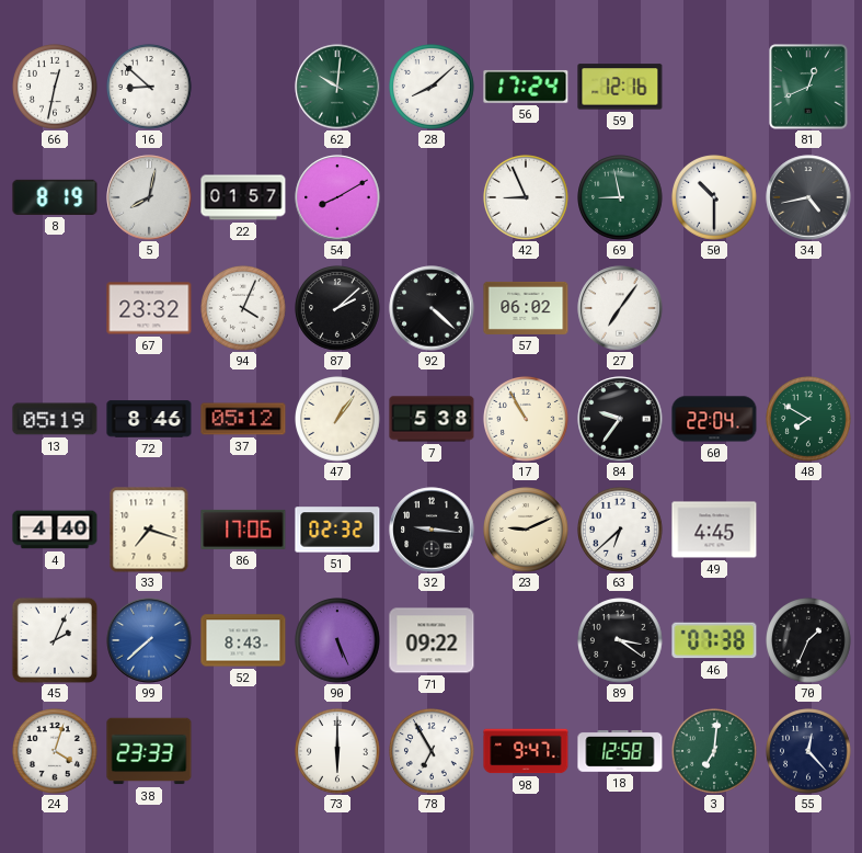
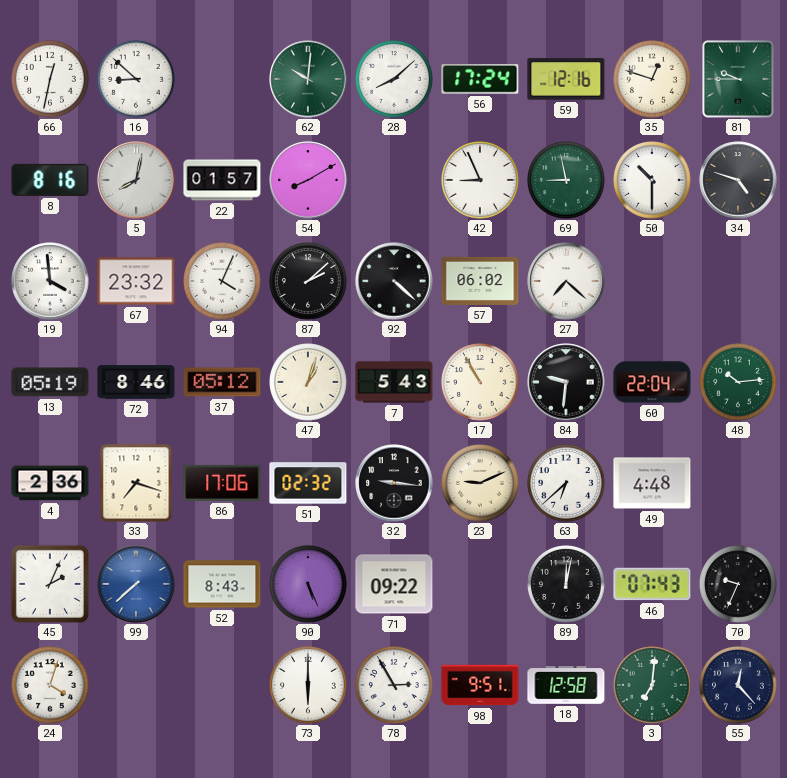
35: none -> 12:48
81: 12:41 -> 9:45
8: 8:19 -> 8:16
34: 4:43 -> 4:48
19: none -> 3:59
27: 7:06 -> 7:22
47: 1:06 -> 1:03
7: 5:38 -> 5:43
84: 9:36 -> 9:31
48: 7:50 -> 10:14
4: 4:40 -> 2:36
49: 4:45 -> 4:48
89: 3:21 -> 12:02
46: 07:38 -> 07:43
70: 1:34 -> 9:34
38: 23:33 -> none
78: 6:55 -> 2:55
98: 9:47 -> 9:51
